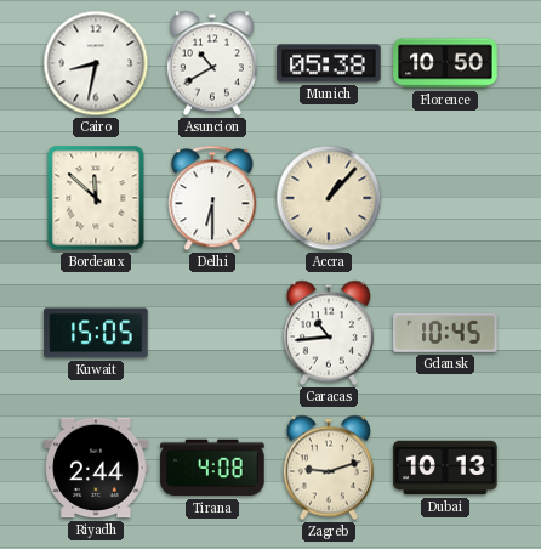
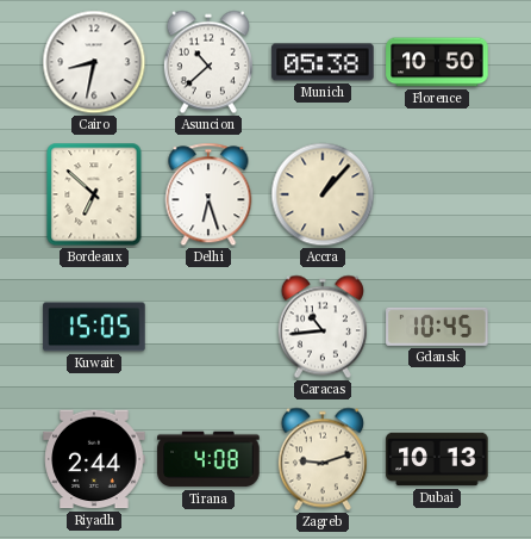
Asuncion: 10:40 -> 10:38
Bordeaux: 11:52 -> 6:52
Delhi: 6:30 -> 6:27
